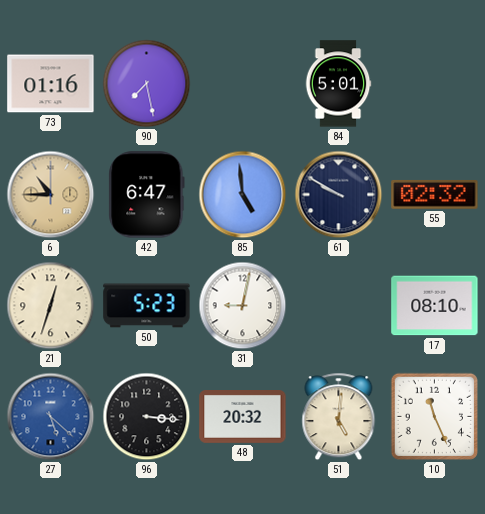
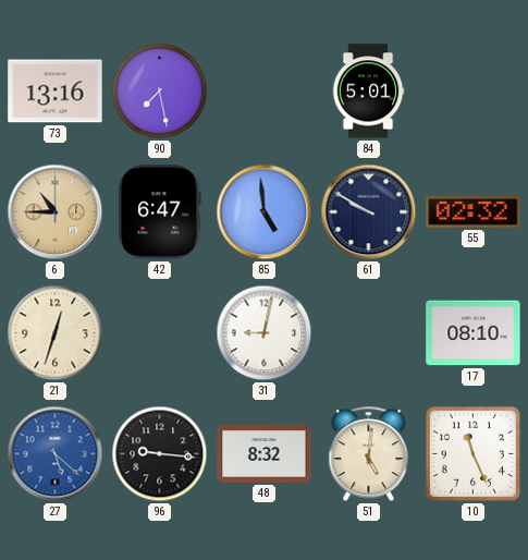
73: 01:16 -> 13:16
50: 5:23 -> none
96: 3:16 -> 9:16
48: 20:32 -> 8:32
